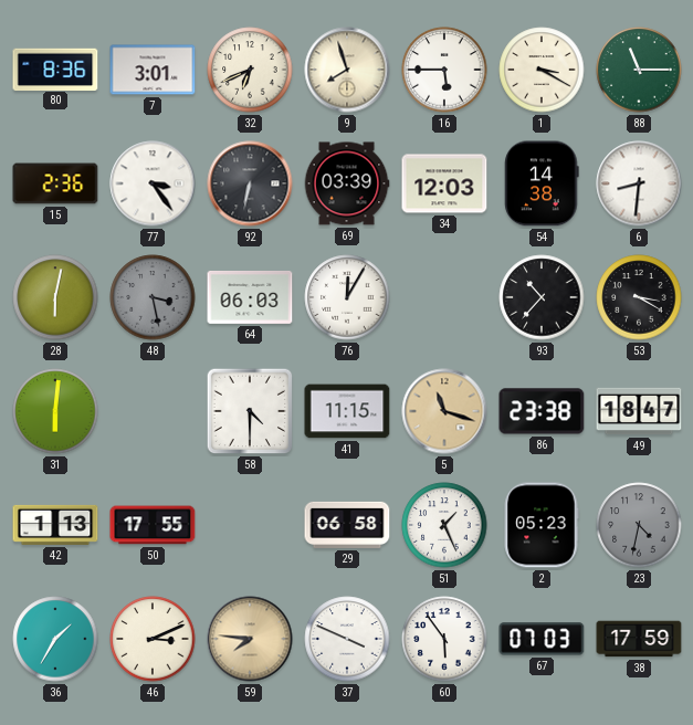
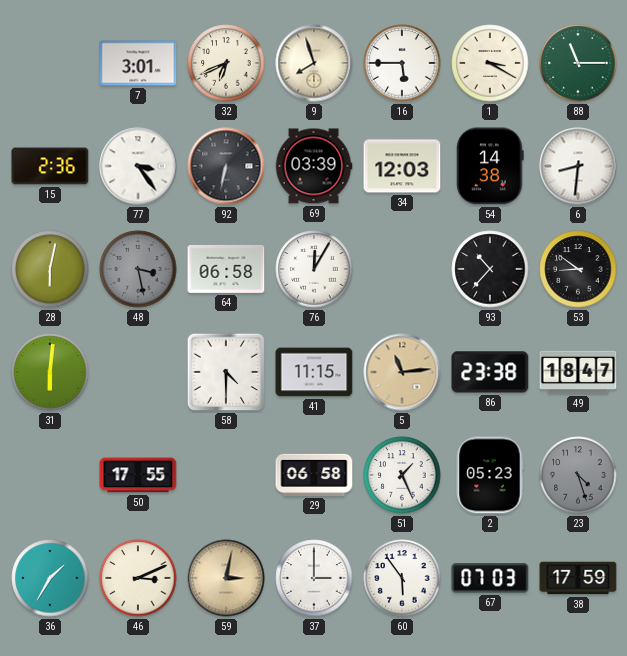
80: 8:36 -> none
64: 06:03 -> 06:58
53: 3:20 -> 8:51
5: 11:18 -> 11:14
42: 1:13 -> none
23: 4:32 -> 4:27
59: 7:46 -> 3:02
37: 3:49 -> 3:00
